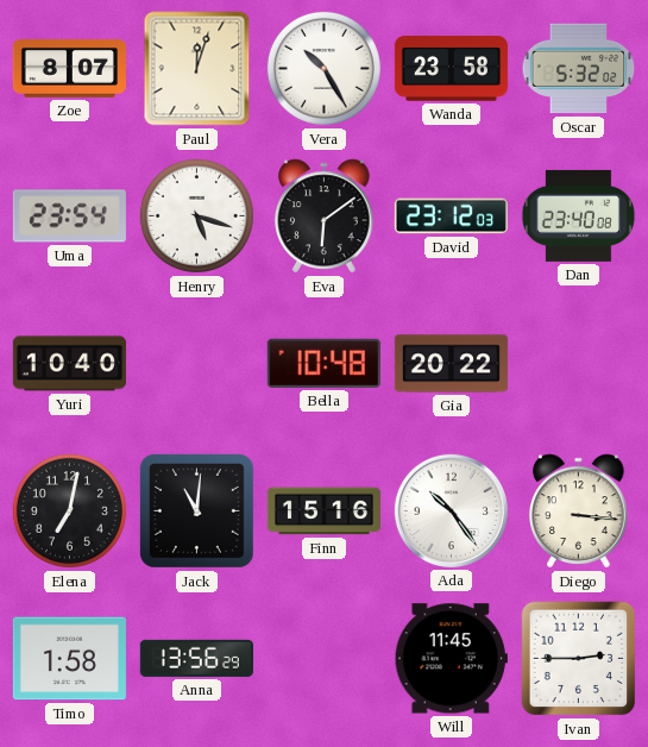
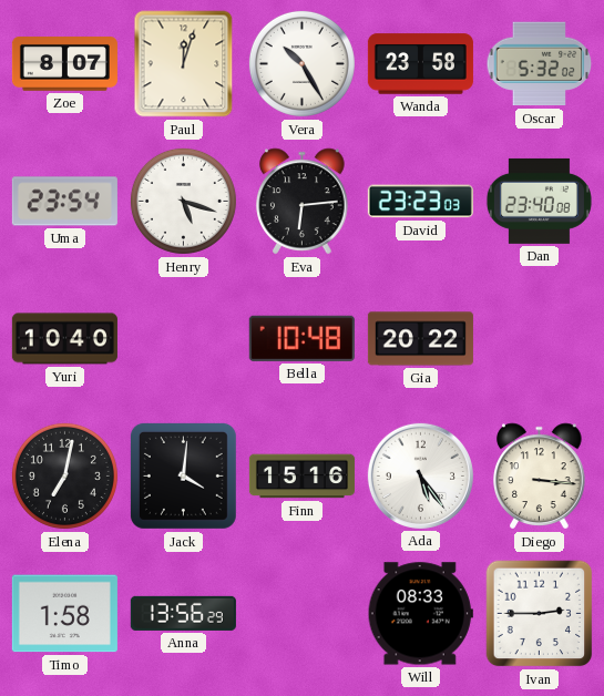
Eva: 6:09 -> 6:14
David: 23:12 -> 23:23
Jack: 11:01 -> 4:01
Ada: 10:24 -> 5:24
Will: 11:45 -> 08:33
